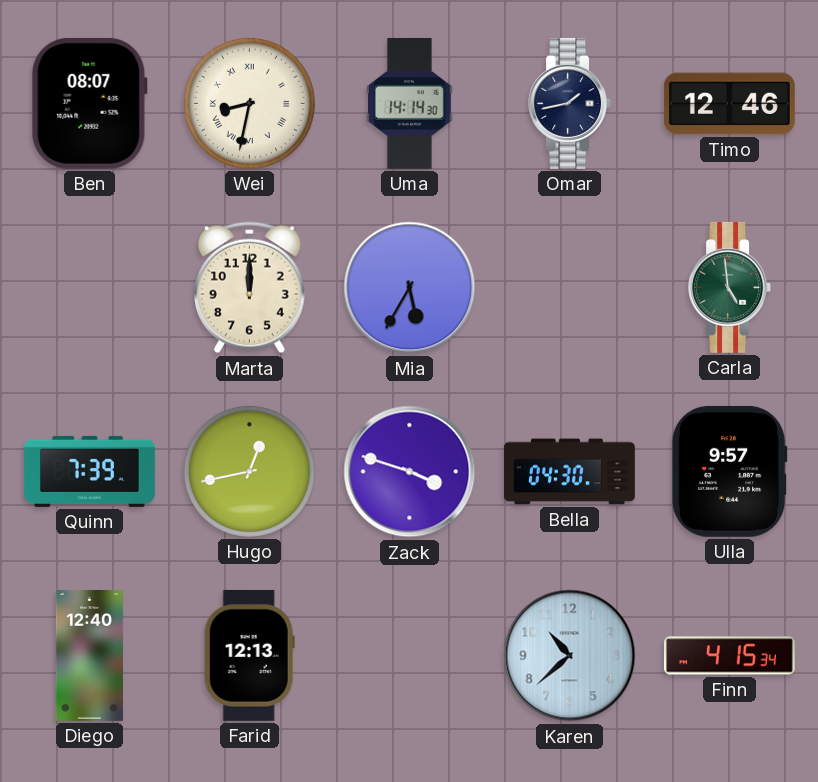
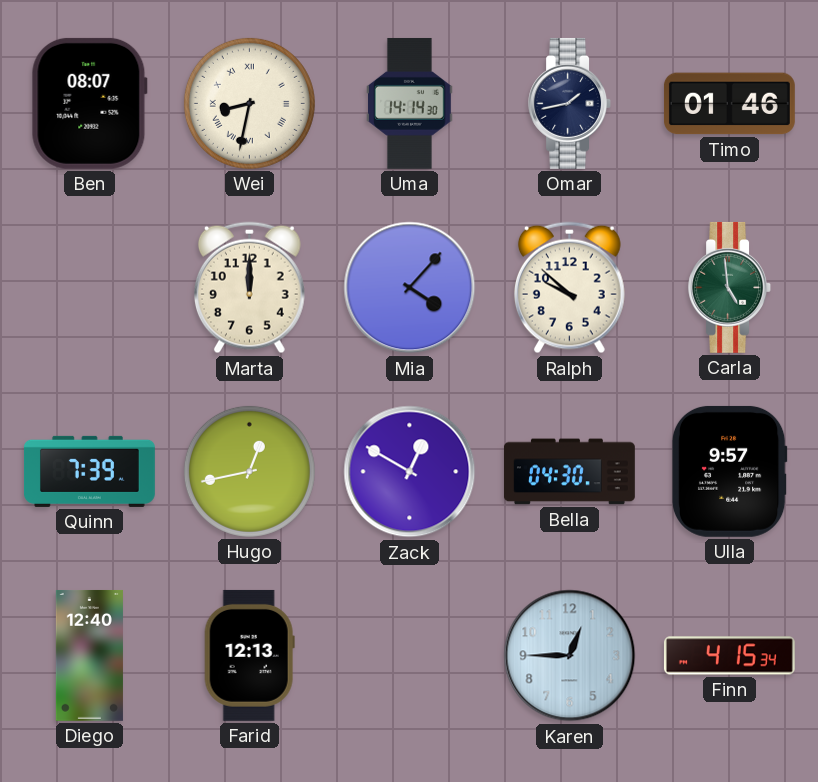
Timo: 12:46 -> 01:46
Mia: 5:35 -> 4:07
Ralph: none -> 9:52
Zack: 3:48 -> 12:50
Karen: 10:38 -> 12:45
